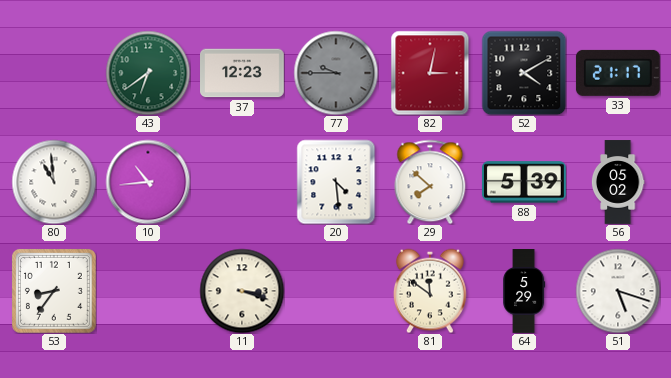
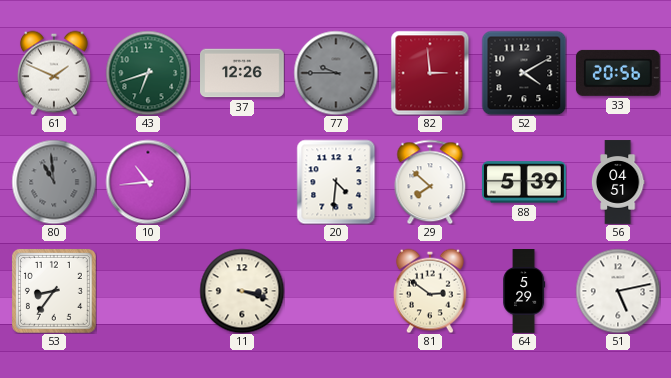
61: none -> 1:49
43: 6:39 -> 6:42
37: 12:23 -> 12:26
82: 3:02 -> 2:59
33: 21:17 -> 20:56
80 dial: white -> grey
20: 4:29 -> 4:31
56: 05:02 -> 04:51
81: 11:51 -> 2:51
51: 5:18 -> 5:13
